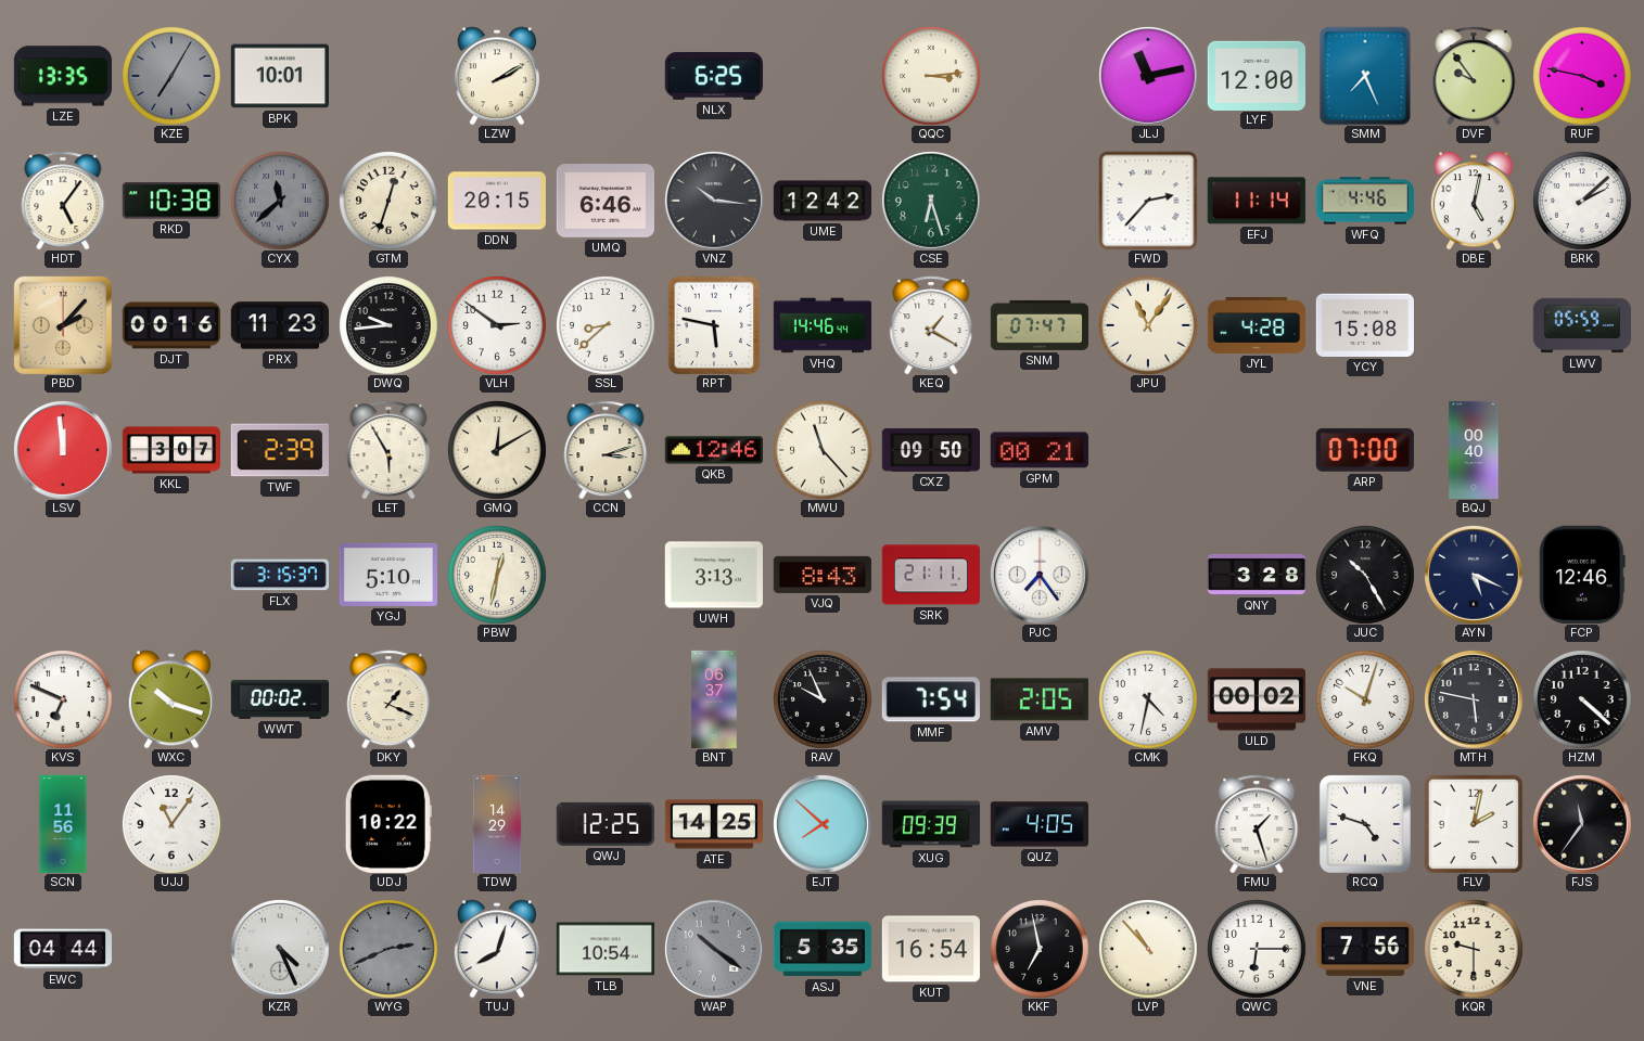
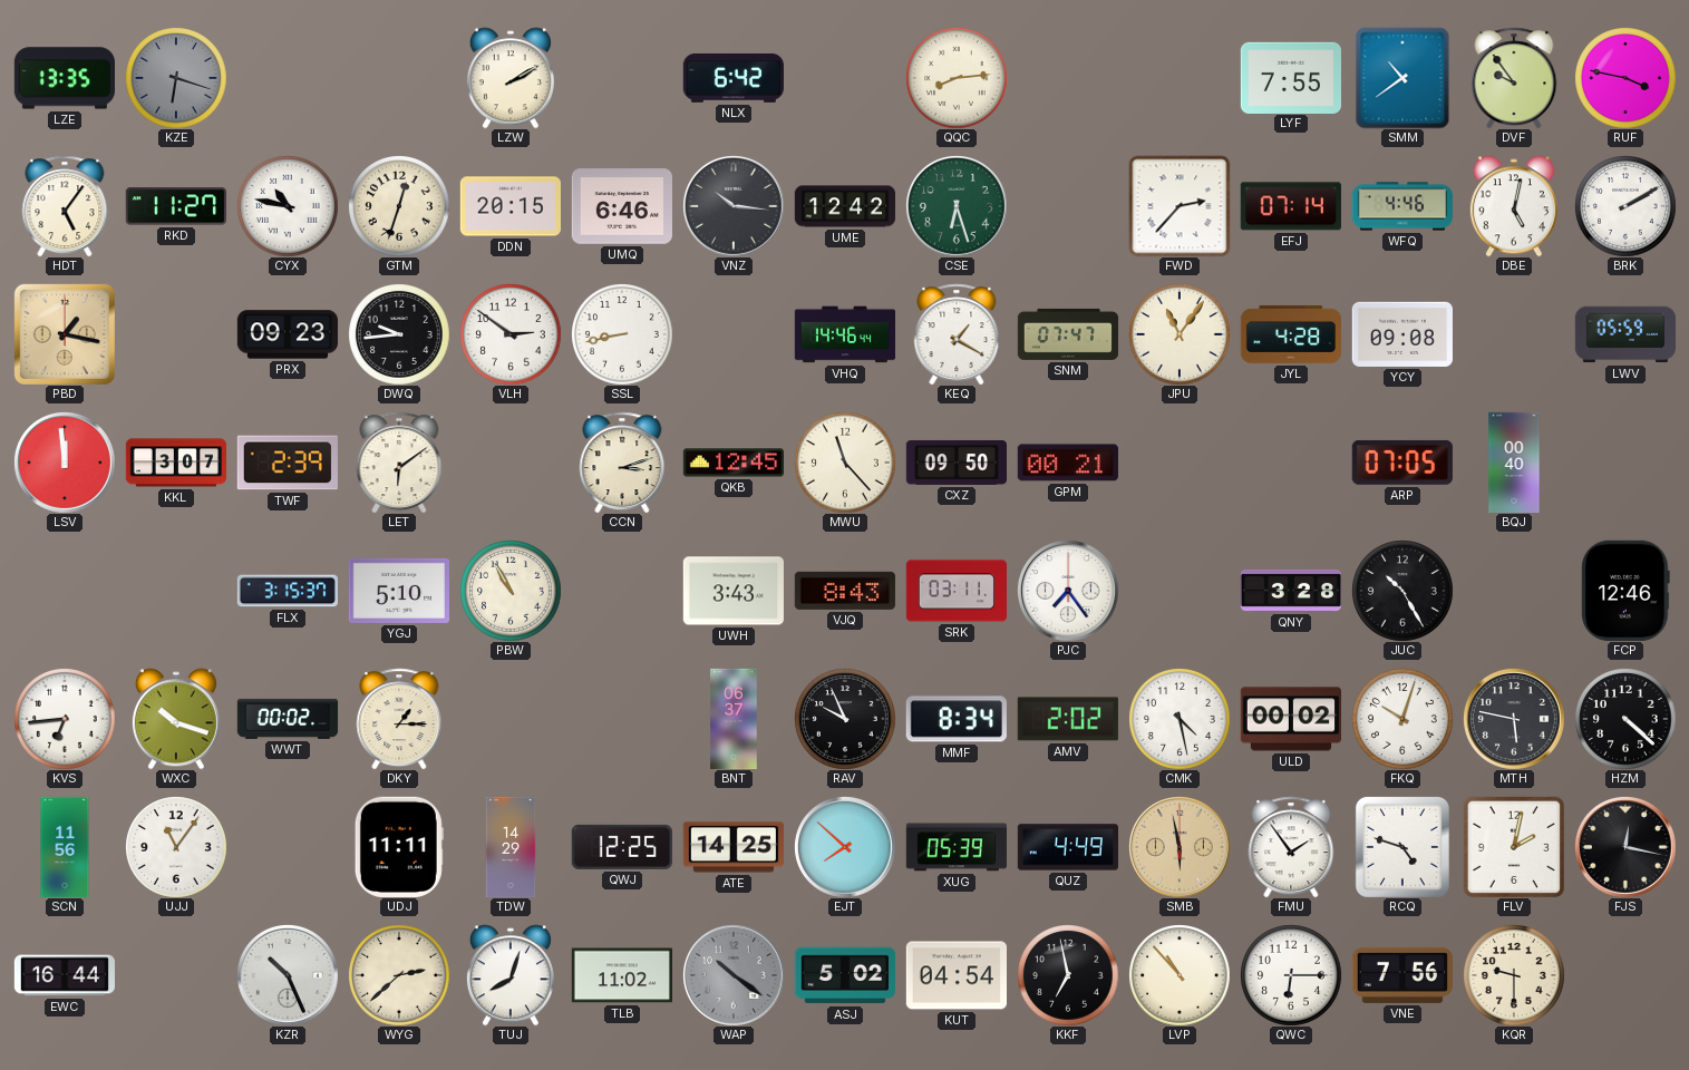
KZE: 7:05 -> 6:18
BPK: 10:01 -> none
NLX: 6:25 -> 6:42
QQC: 3:14 -> 8:14
JLJ: 11:13 -> none
LYF: 12:00 -> 7:55
SMM: 7:26 -> 10:39
RKD: 10:38 -> 11:27
CYX: 11:38 -> 10:47
CYX dial: grey -> white
EFJ: 11:14 -> 07:14
BRK: 2:08 -> 2:10
PBD: 2:07 -> 1:17
DJT: 00:16 -> none
PRX: 11:23 -> 09:23
SSL: 8:38 -> 8:43
RPT: 5:47 -> none
YCY: 15:08 -> 09:08
LET: 5:55 -> 6:09
GMQ: 12:10 -> none
QKB: 12:46 -> 12:45
ARP: 07:00 -> 07:05
PBW: 12:32 -> 10:55
UWH: 3:13 -> 3:43
SRK: 21:11 -> 03:11
AYN: 5:19 -> none
KVS: 6:49 -> 6:44
DKY: 1:19 -> 1:15
MMF: 7:54 -> 8:34
AMV: 2:05 -> 2:02
CMK: 4:32 -> 4:28
UDJ: 10:22 -> 11:11
XUG: 09:39 -> 05:39
QUZ: 4:05 -> 4:49
SMB: none -> 5:58
FMU: 1:27 -> 1:54
FJS: 11:36 -> 12:17
EWC: 04:44 -> 16:44
KZR: 4:26 -> 10:26
WYG: 2:41 -> 2:38
WYG dial: grey -> cream
TLB: 10:54 -> 11:02
ASJ: 5:35 -> 5:02
KUT: 16:54 -> 04:54
